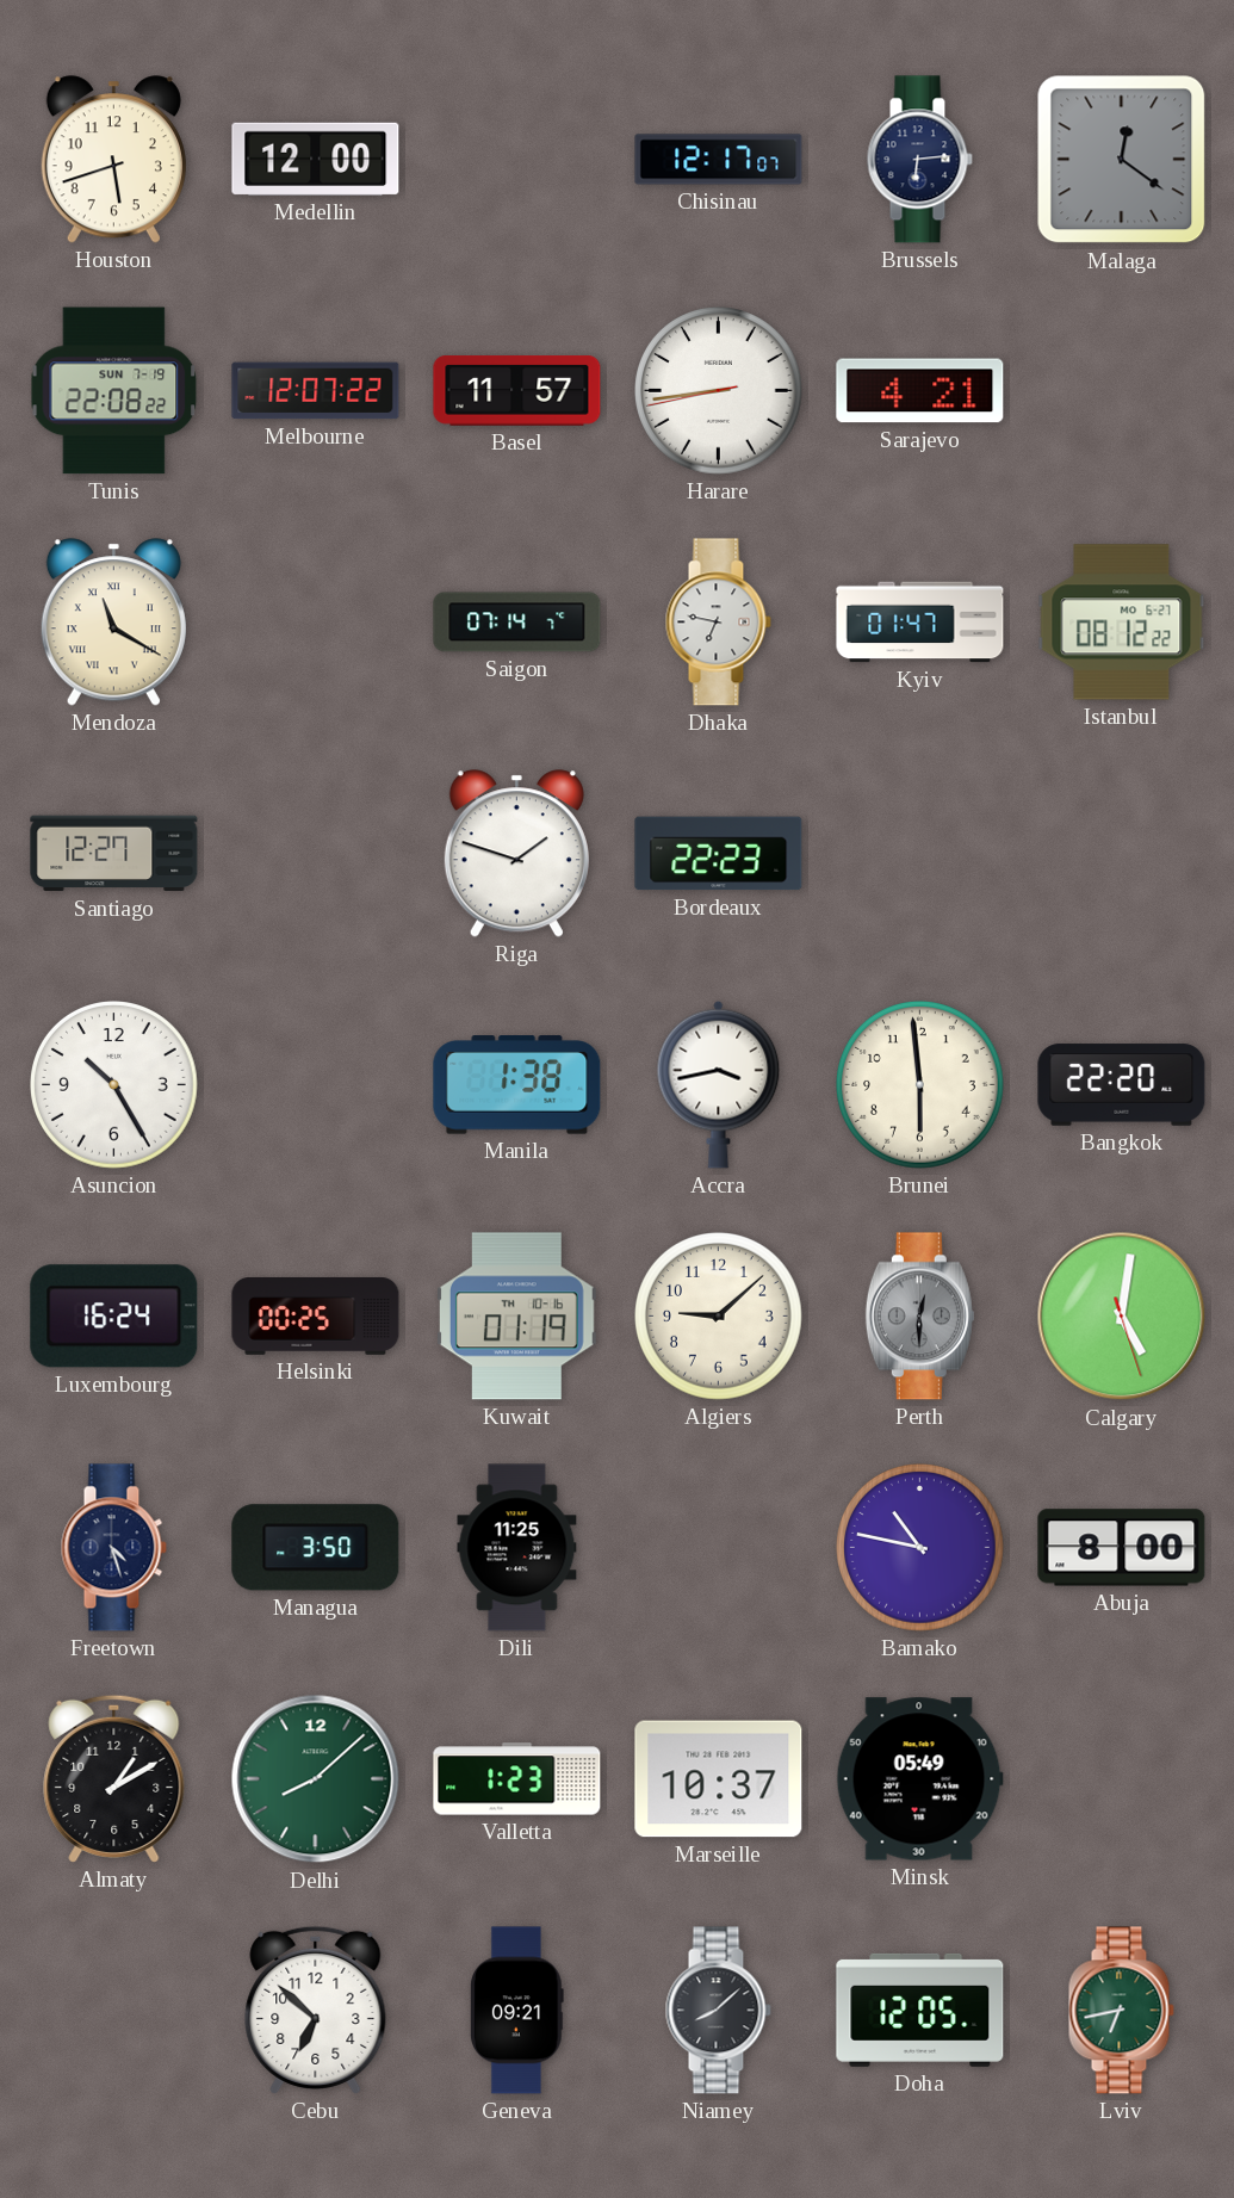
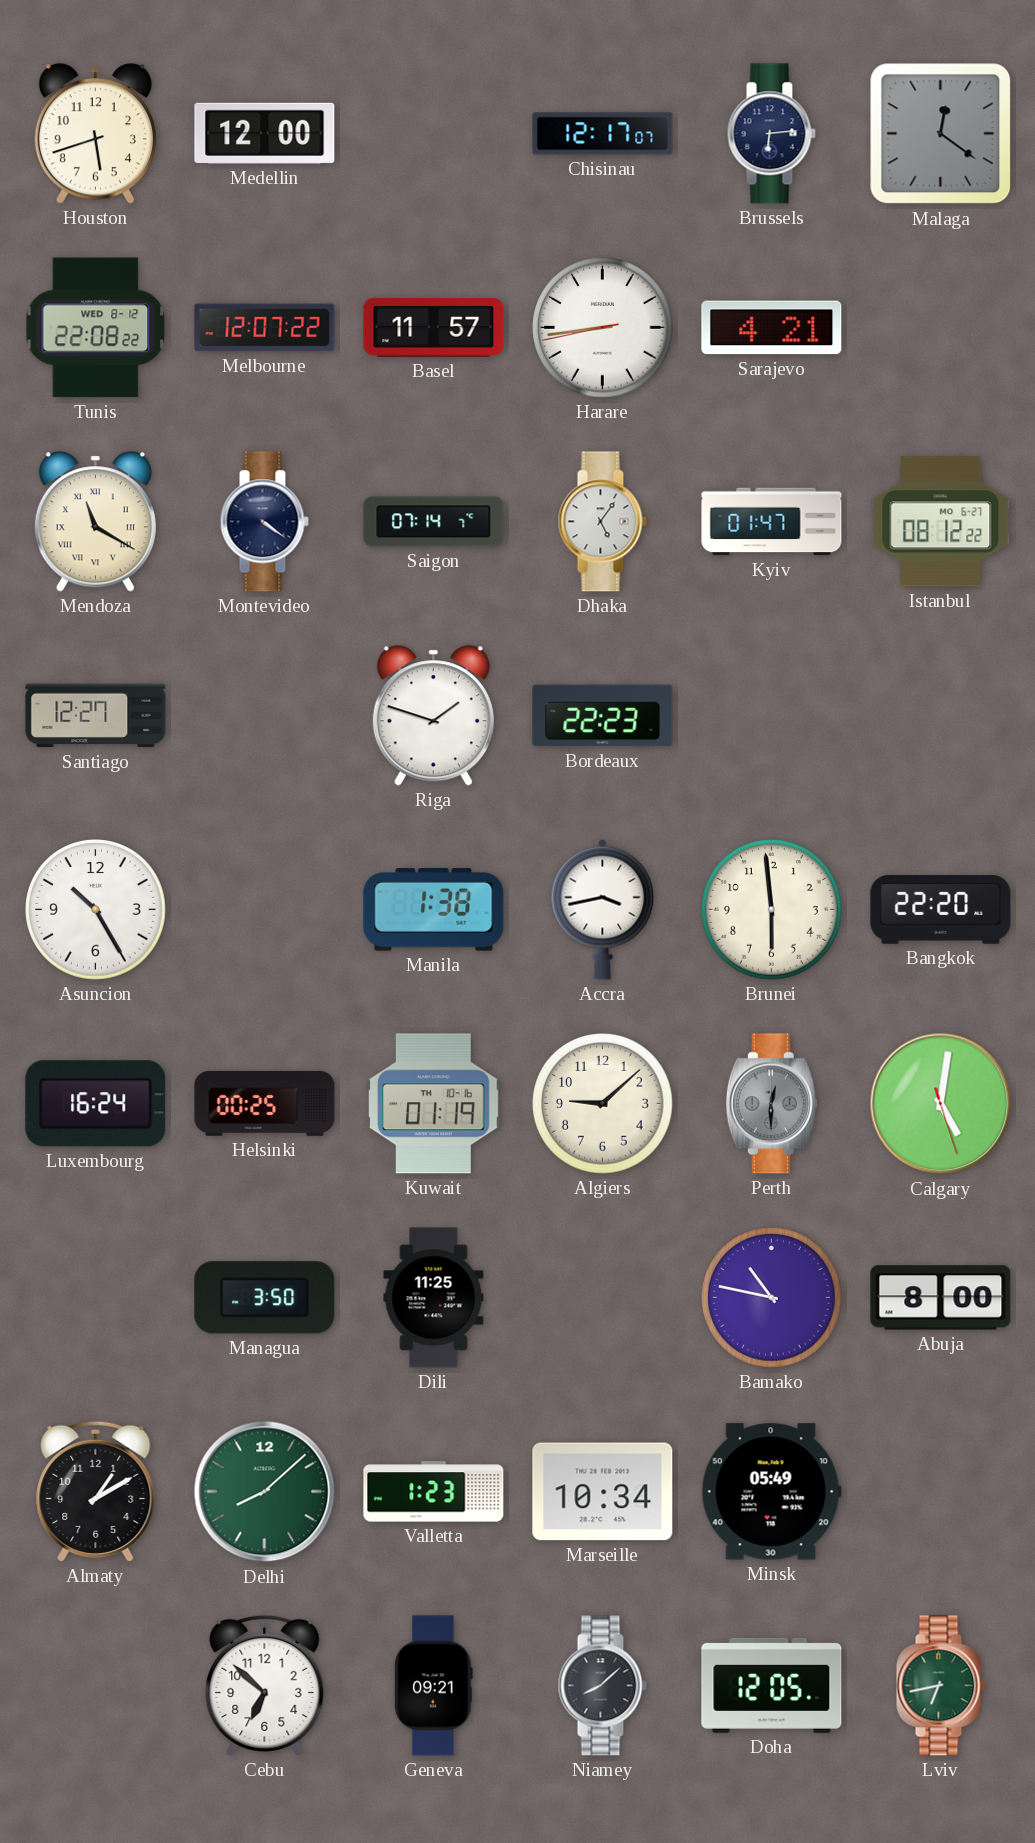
Tunis date: SUN 7-19 -> WED 8-12
Montevideo: none -> 4:21
Dhaka: 6:47 -> 5:06
Freetown: 4:27 -> none
Marseille: 10:37 -> 10:34
